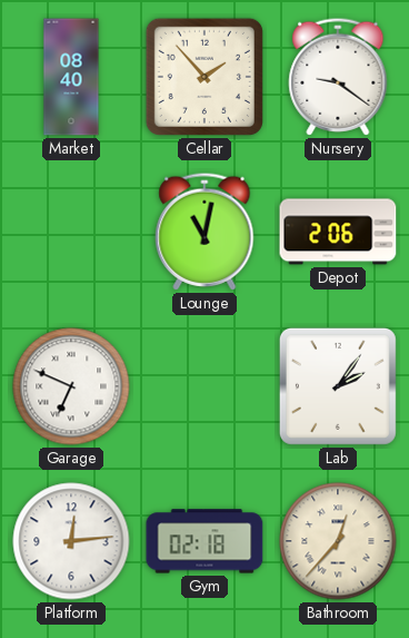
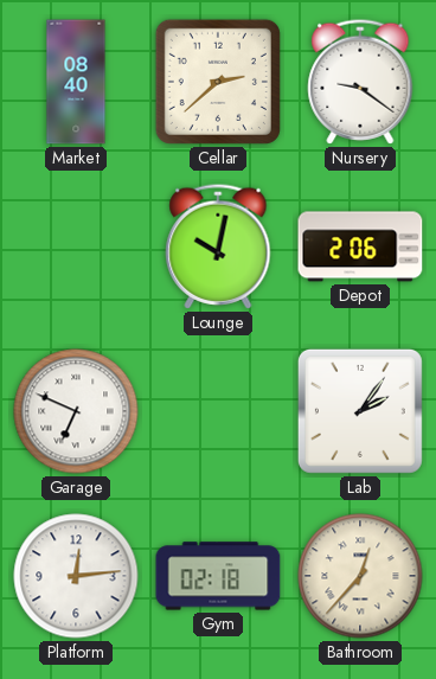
Cellar: 1:53 -> 2:38
Lounge: 11:02 -> 10:02
